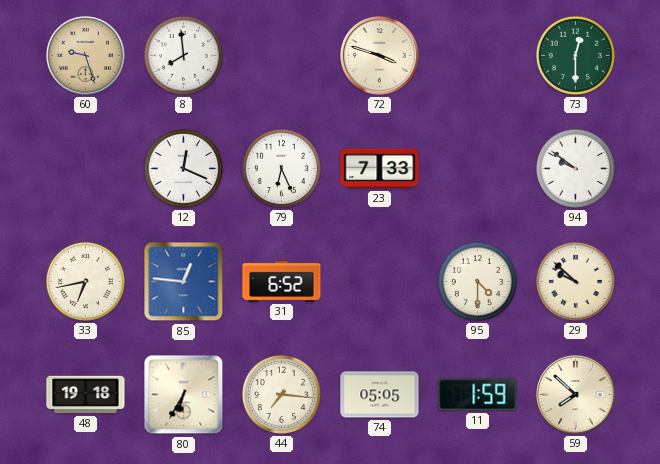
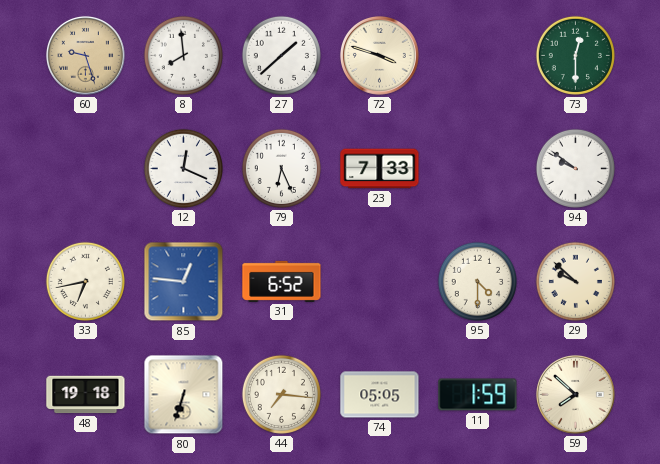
27: none -> 1:38
80: 6:35 -> 6:33
